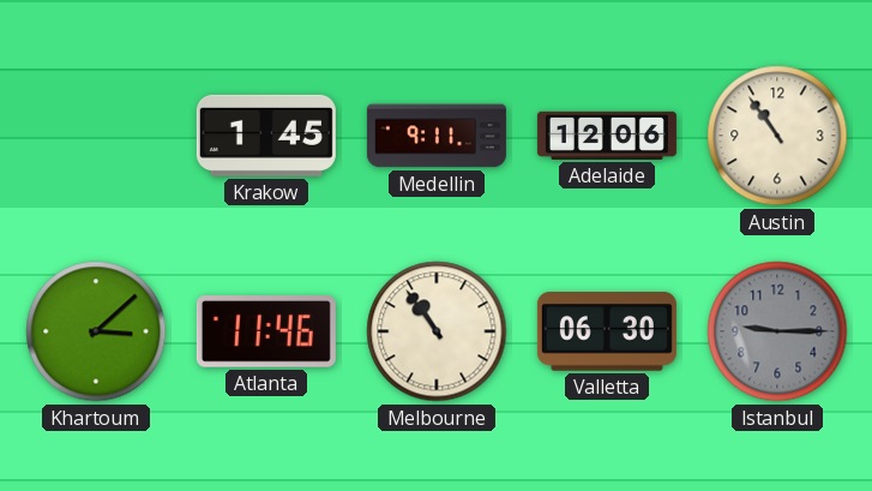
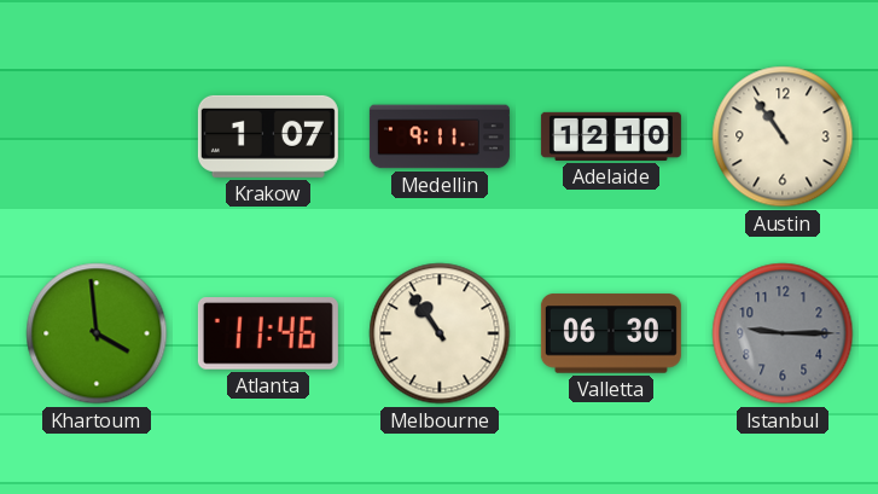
Krakow: 1:45 -> 1:07
Adelaide: 12:06 -> 12:10
Khartoum: 3:08 -> 3:59
